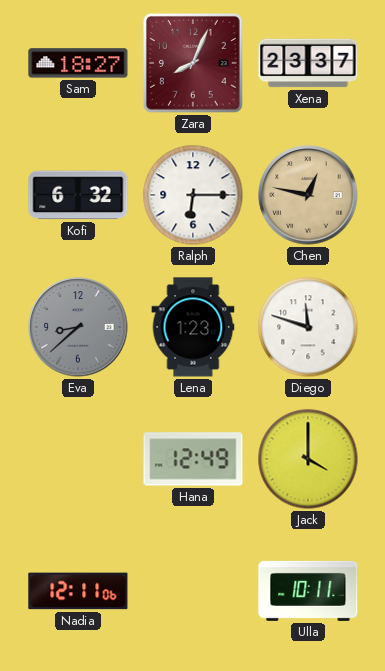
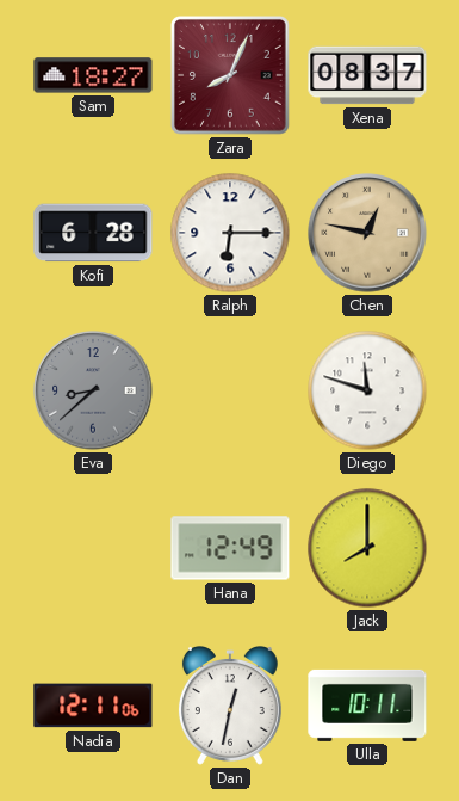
Xena: 23:37 -> 08:37
Kofi: 6:32 -> 6:28
Lena: 1:23 -> none
Jack: 4:00 -> 8:00
Dan: none -> 12:32
